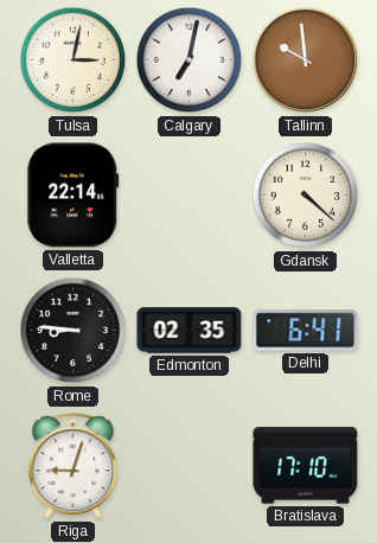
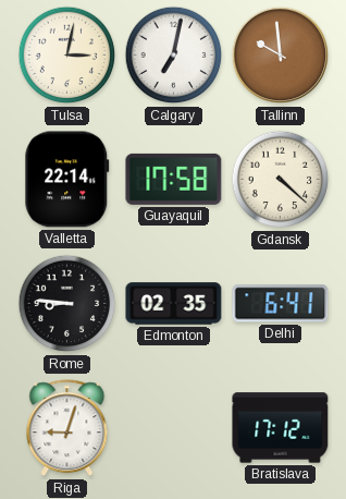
Guayaquil: none -> 17:58
Bratislava: 17:10 -> 17:12
